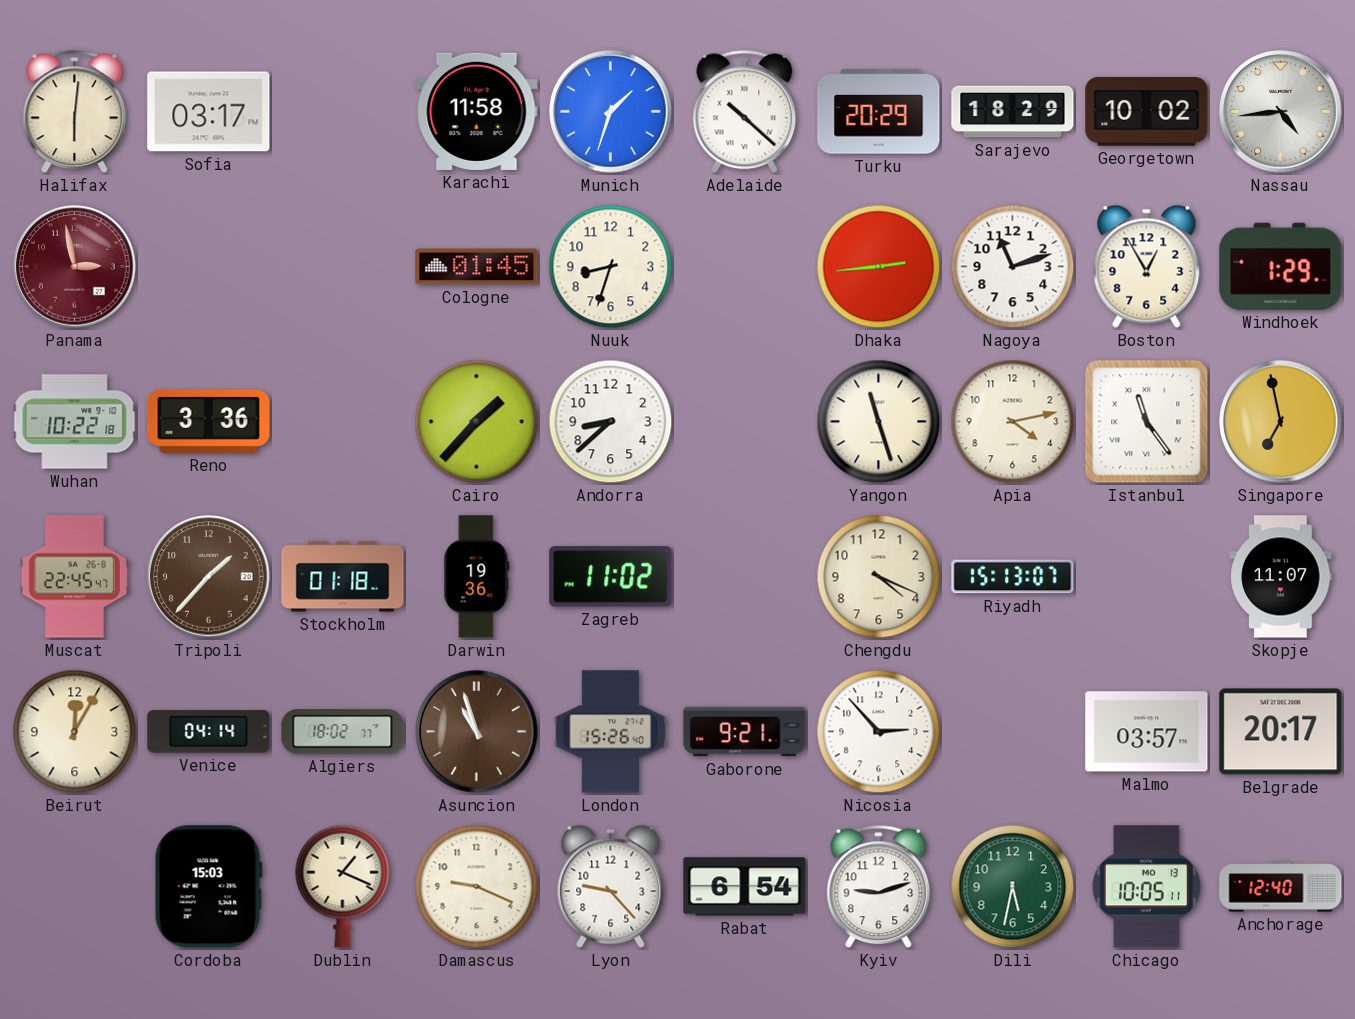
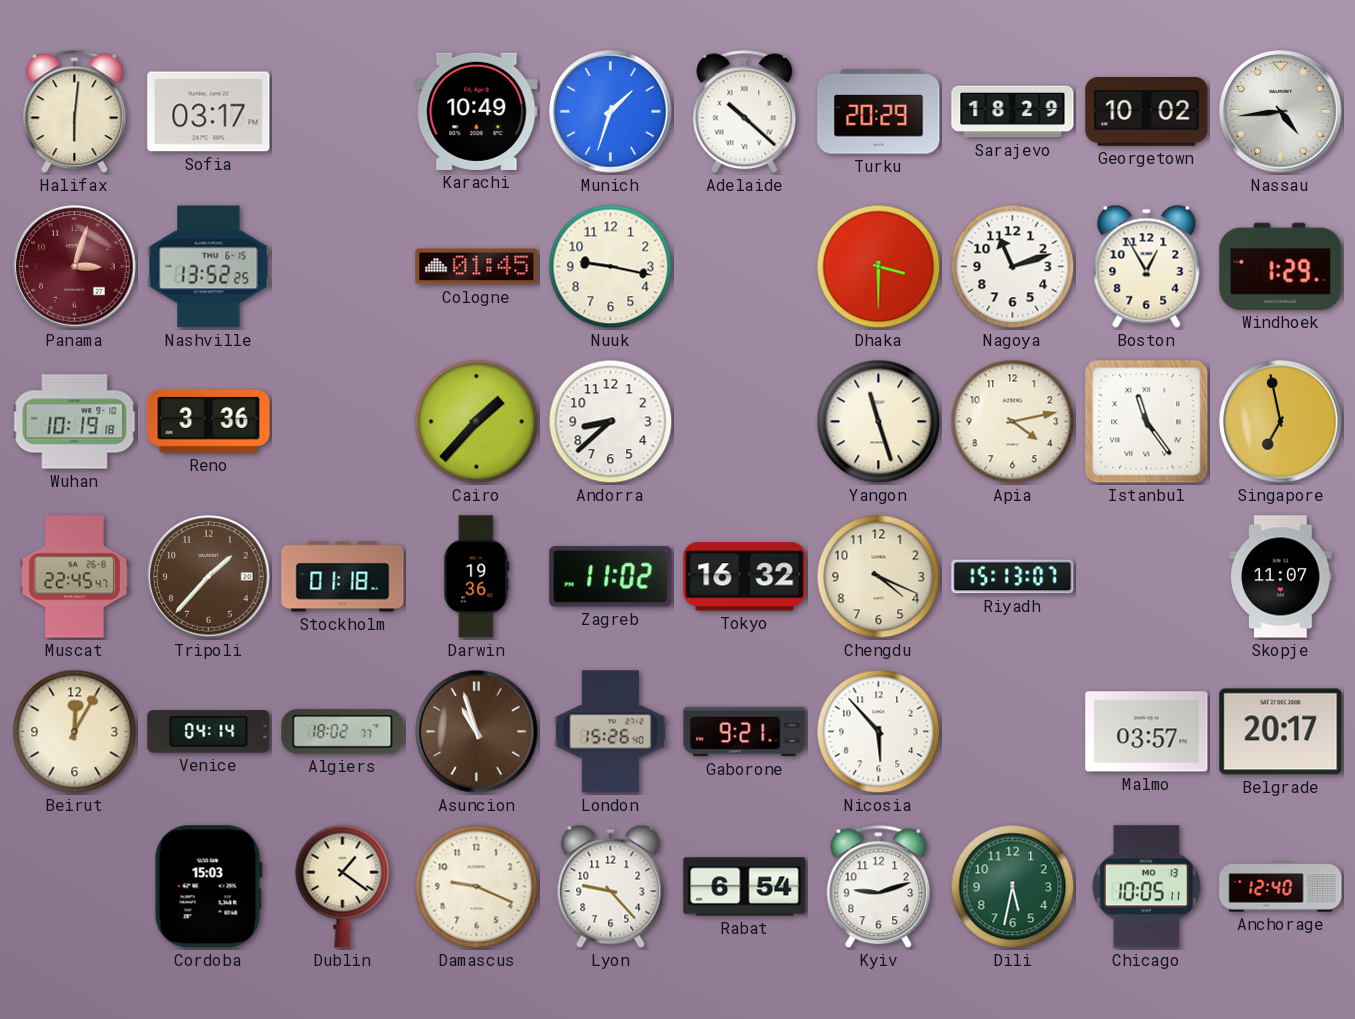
Karachi: 11:58 -> 10:49
Panama: 2:58 -> 3:03
Nashville: none -> 13:52
Nuuk: 8:33 -> 9:17
Dhaka: 2:44 -> 3:30
Wuhan: 10:22 -> 10:19
Tokyo: none -> 16:32
Nicosia: 2:53 -> 5:53
Dublin: 1:19 -> 1:21
